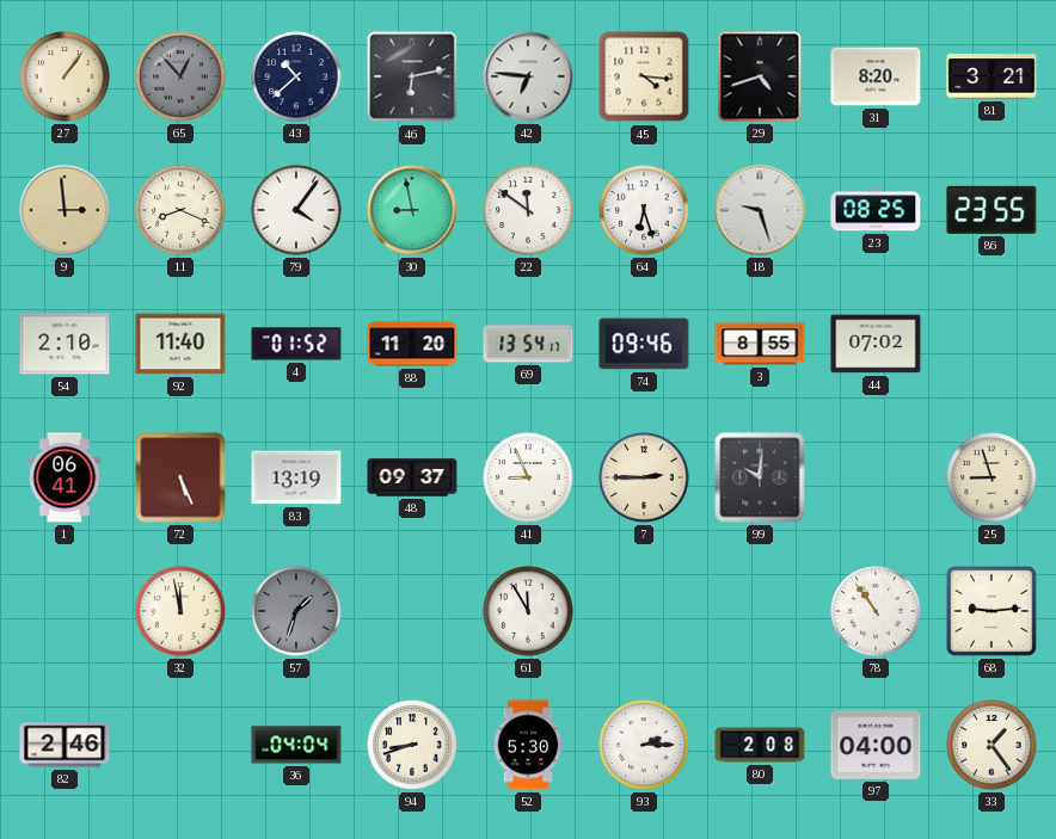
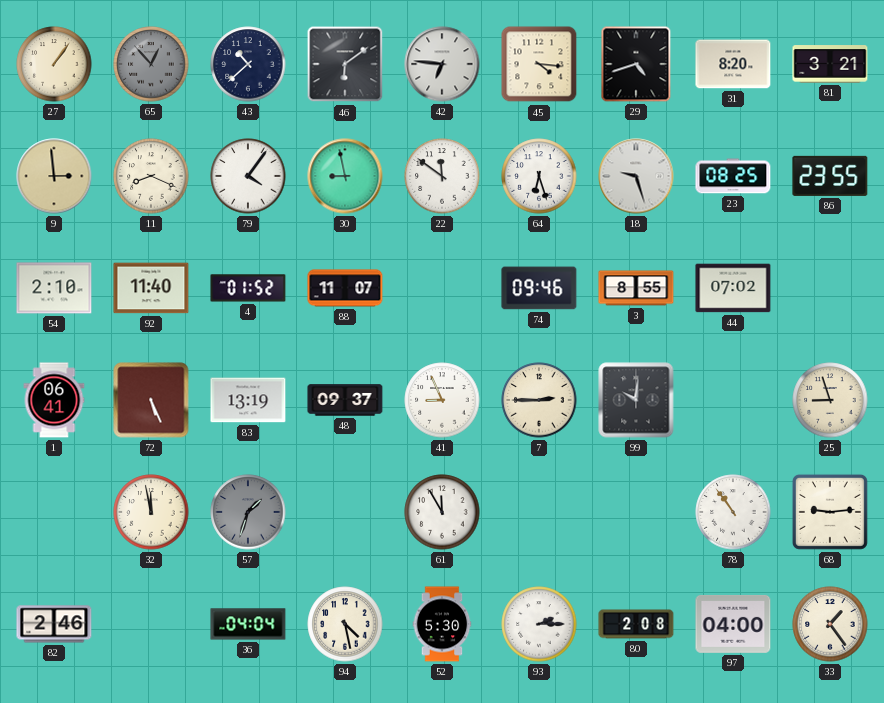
46: 6:13 -> 6:09
88: 11:20 -> 11:07
69: 13:54 -> none
94: 8:42 -> 4:28
